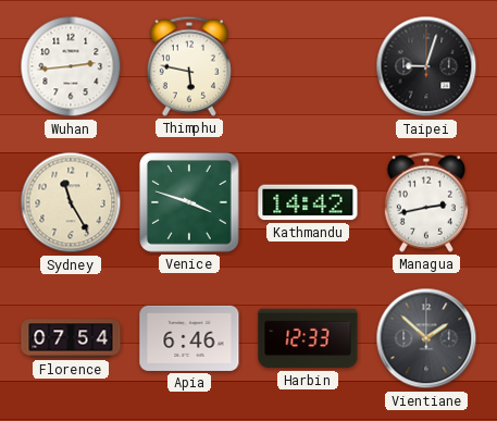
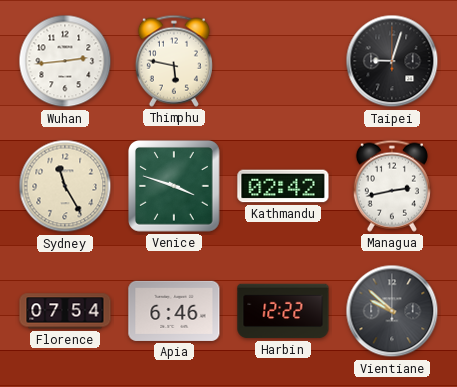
Kathmandu: 14:42 -> 02:42
Harbin: 12:33 -> 12:22
Vientiane: 1:52 -> 9:52
